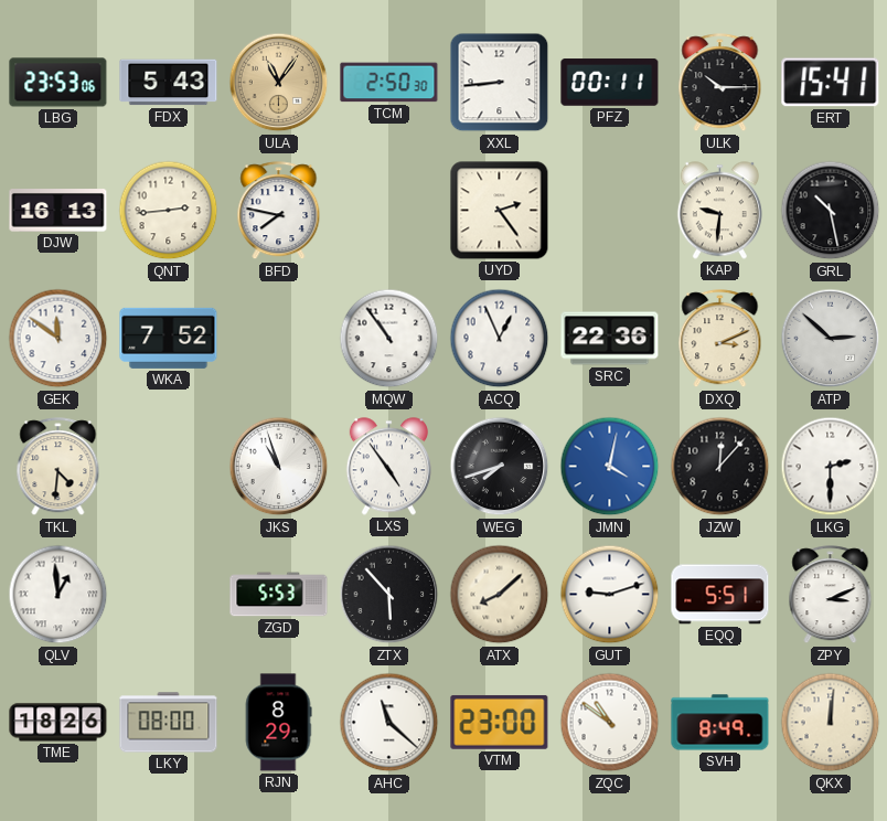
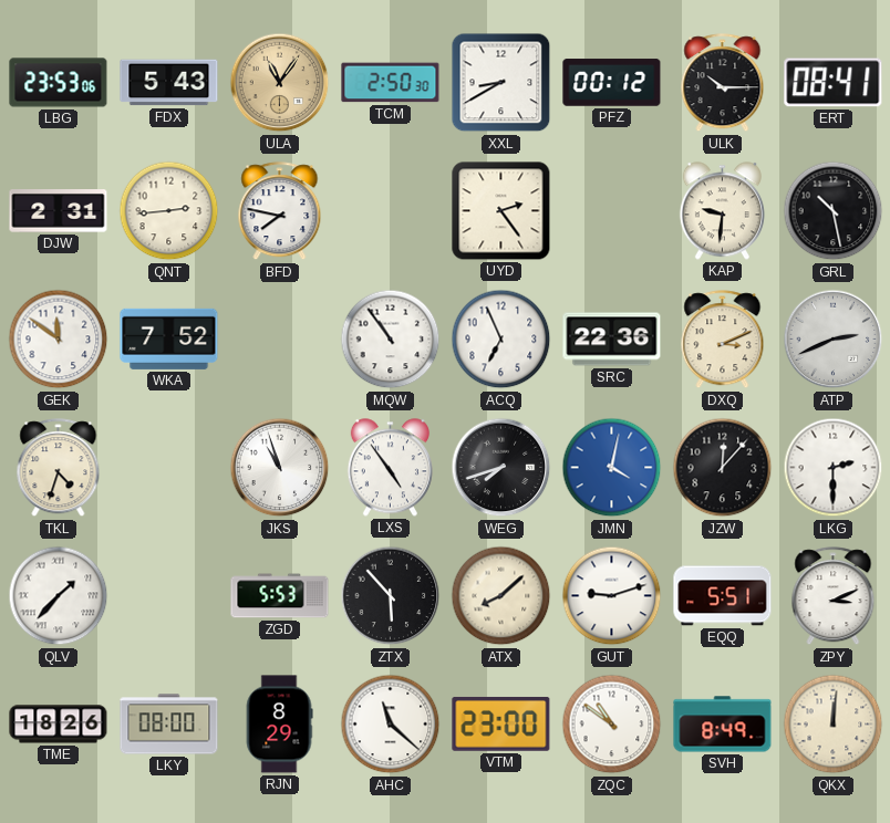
XXL: 8:44 -> 8:40
PFZ: 00:11 -> 00:12
ERT: 15:41 -> 08:41
DJW: 16:13 -> 2:31
ACQ: 12:56 -> 6:56
ATP: 2:52 -> 2:41
TKL: 4:31 -> 4:33
QLV: 12:59 -> 1:37
